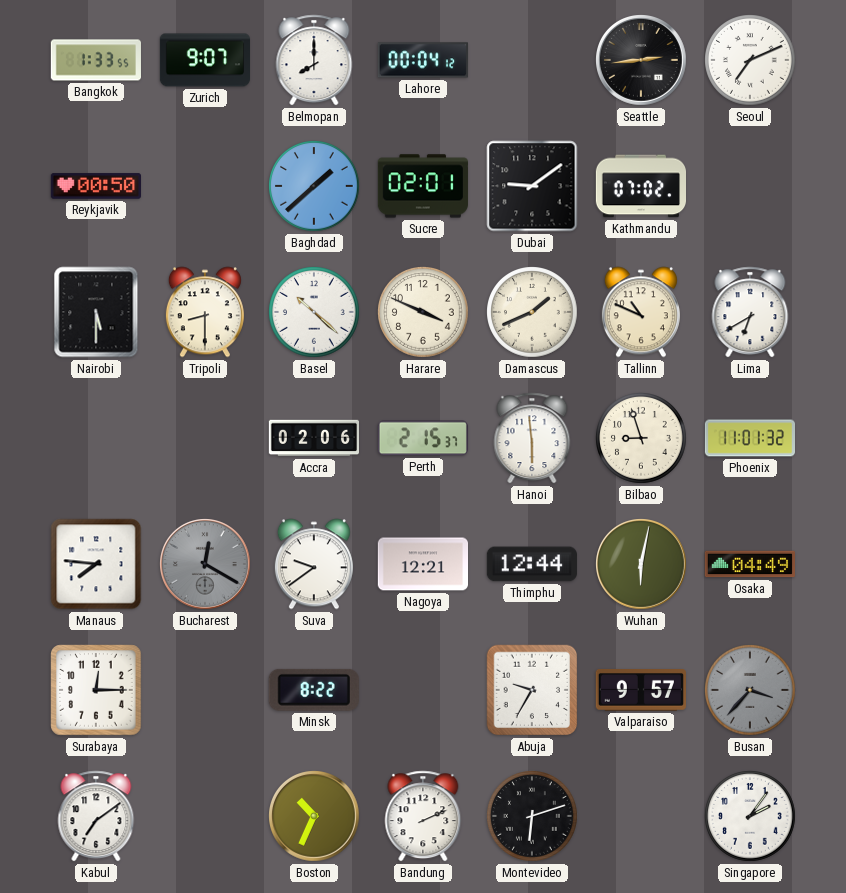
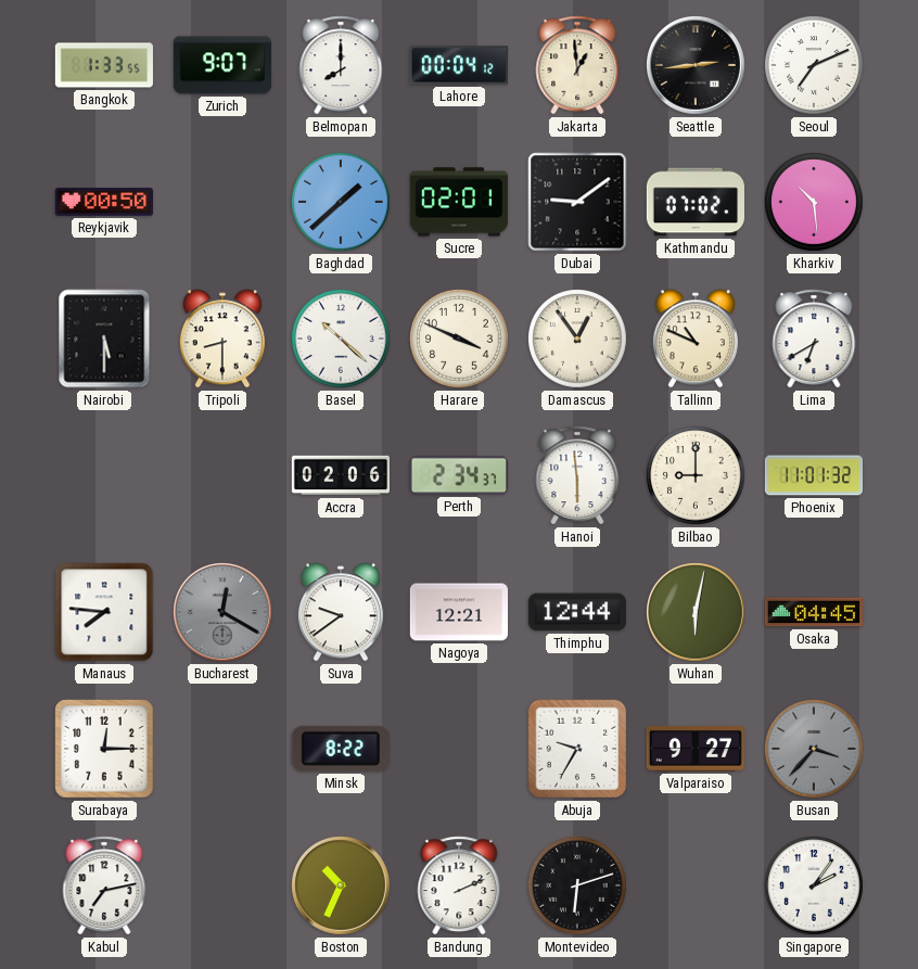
Jakarta: none -> 12:59
Kharkiv: none -> 10:29
Damascus: 1:41 -> 12:54
Perth: 2:15 -> 2:34
Bilbao: 8:57 -> 9:00
Osaka: 04:49 -> 04:45
Valparaiso: 9:57 -> 9:27
Kabul: 7:09 -> 7:13
